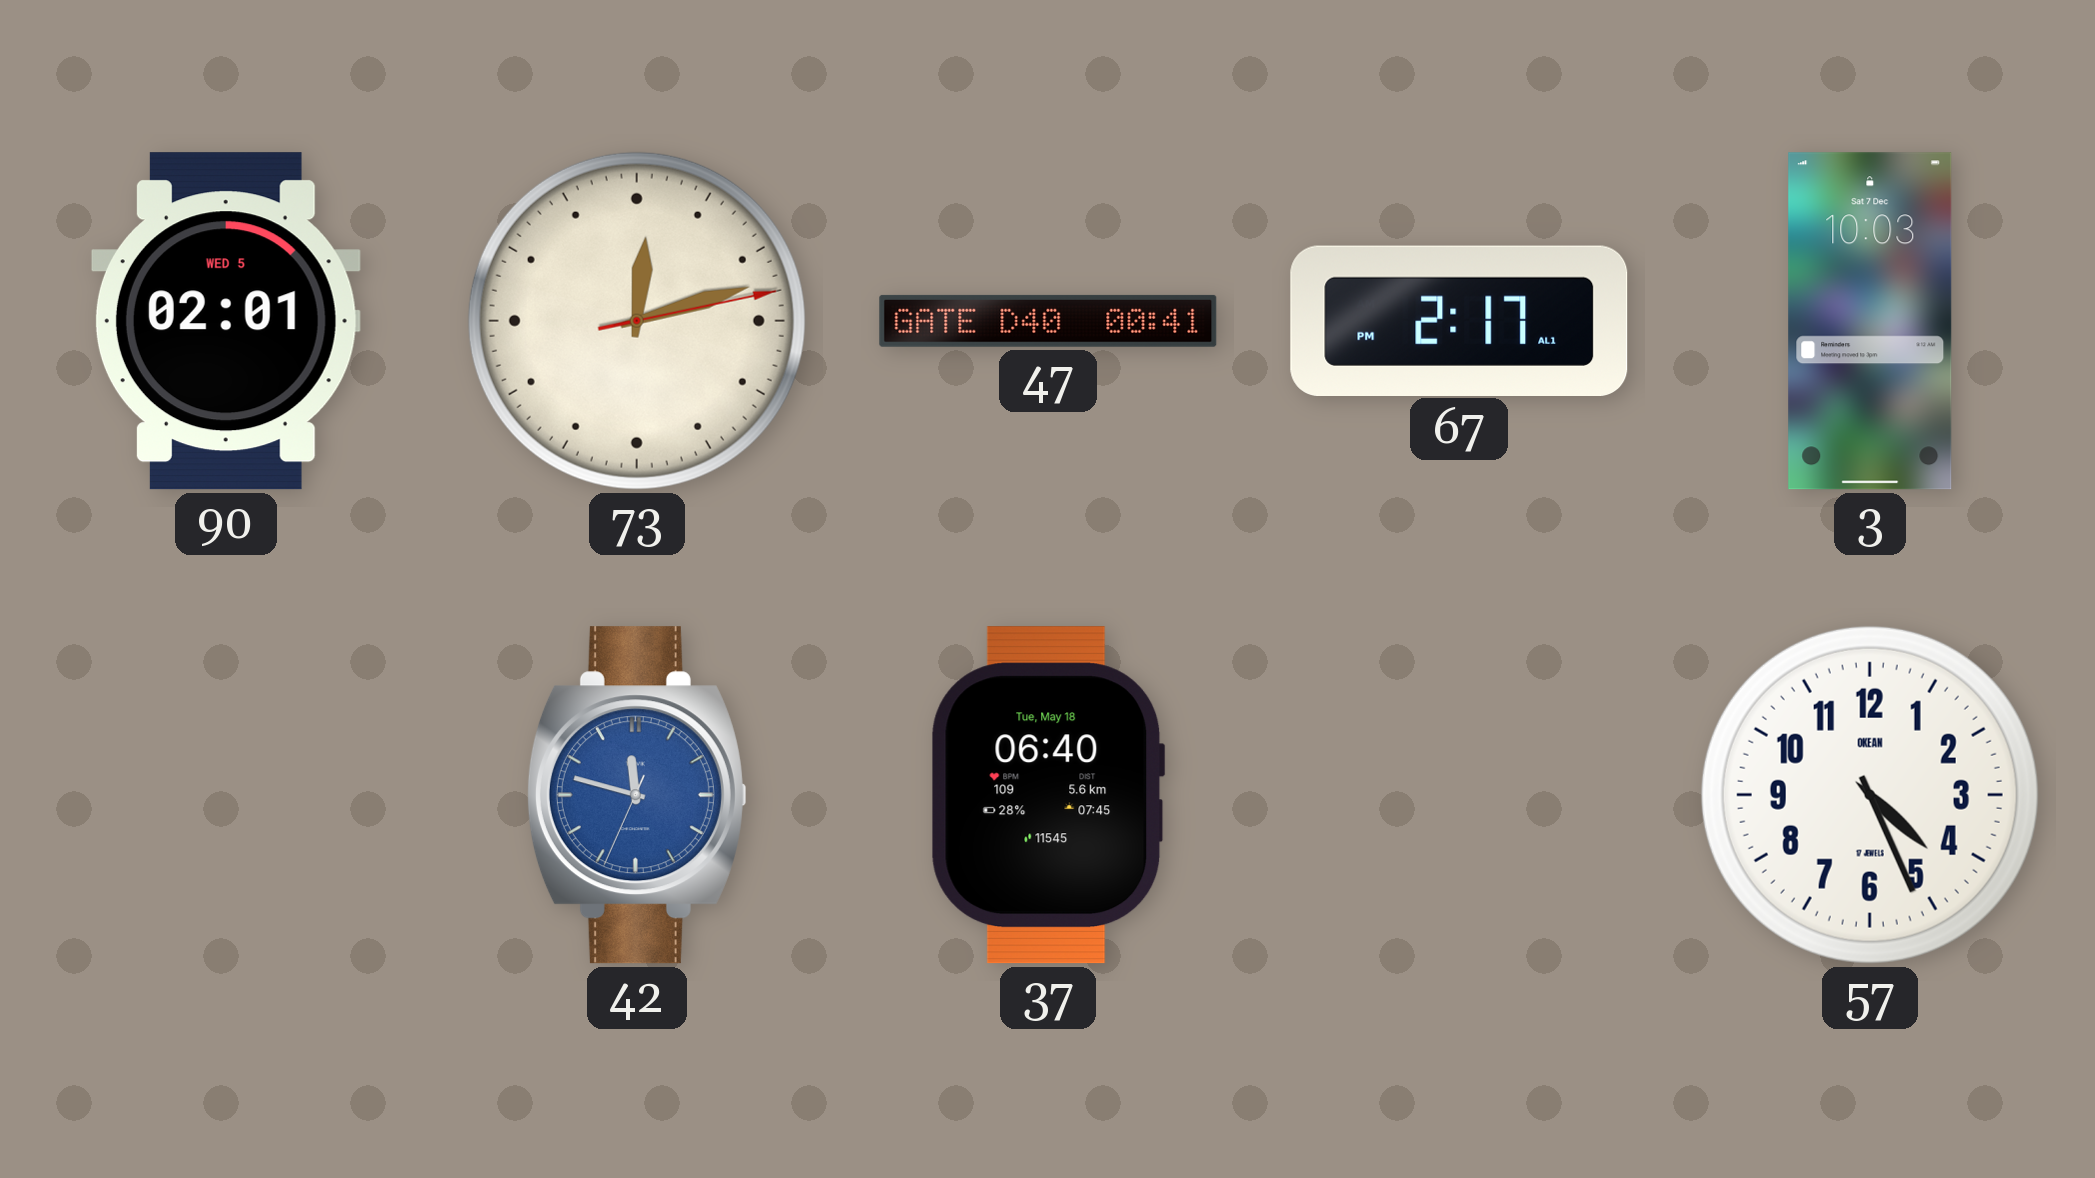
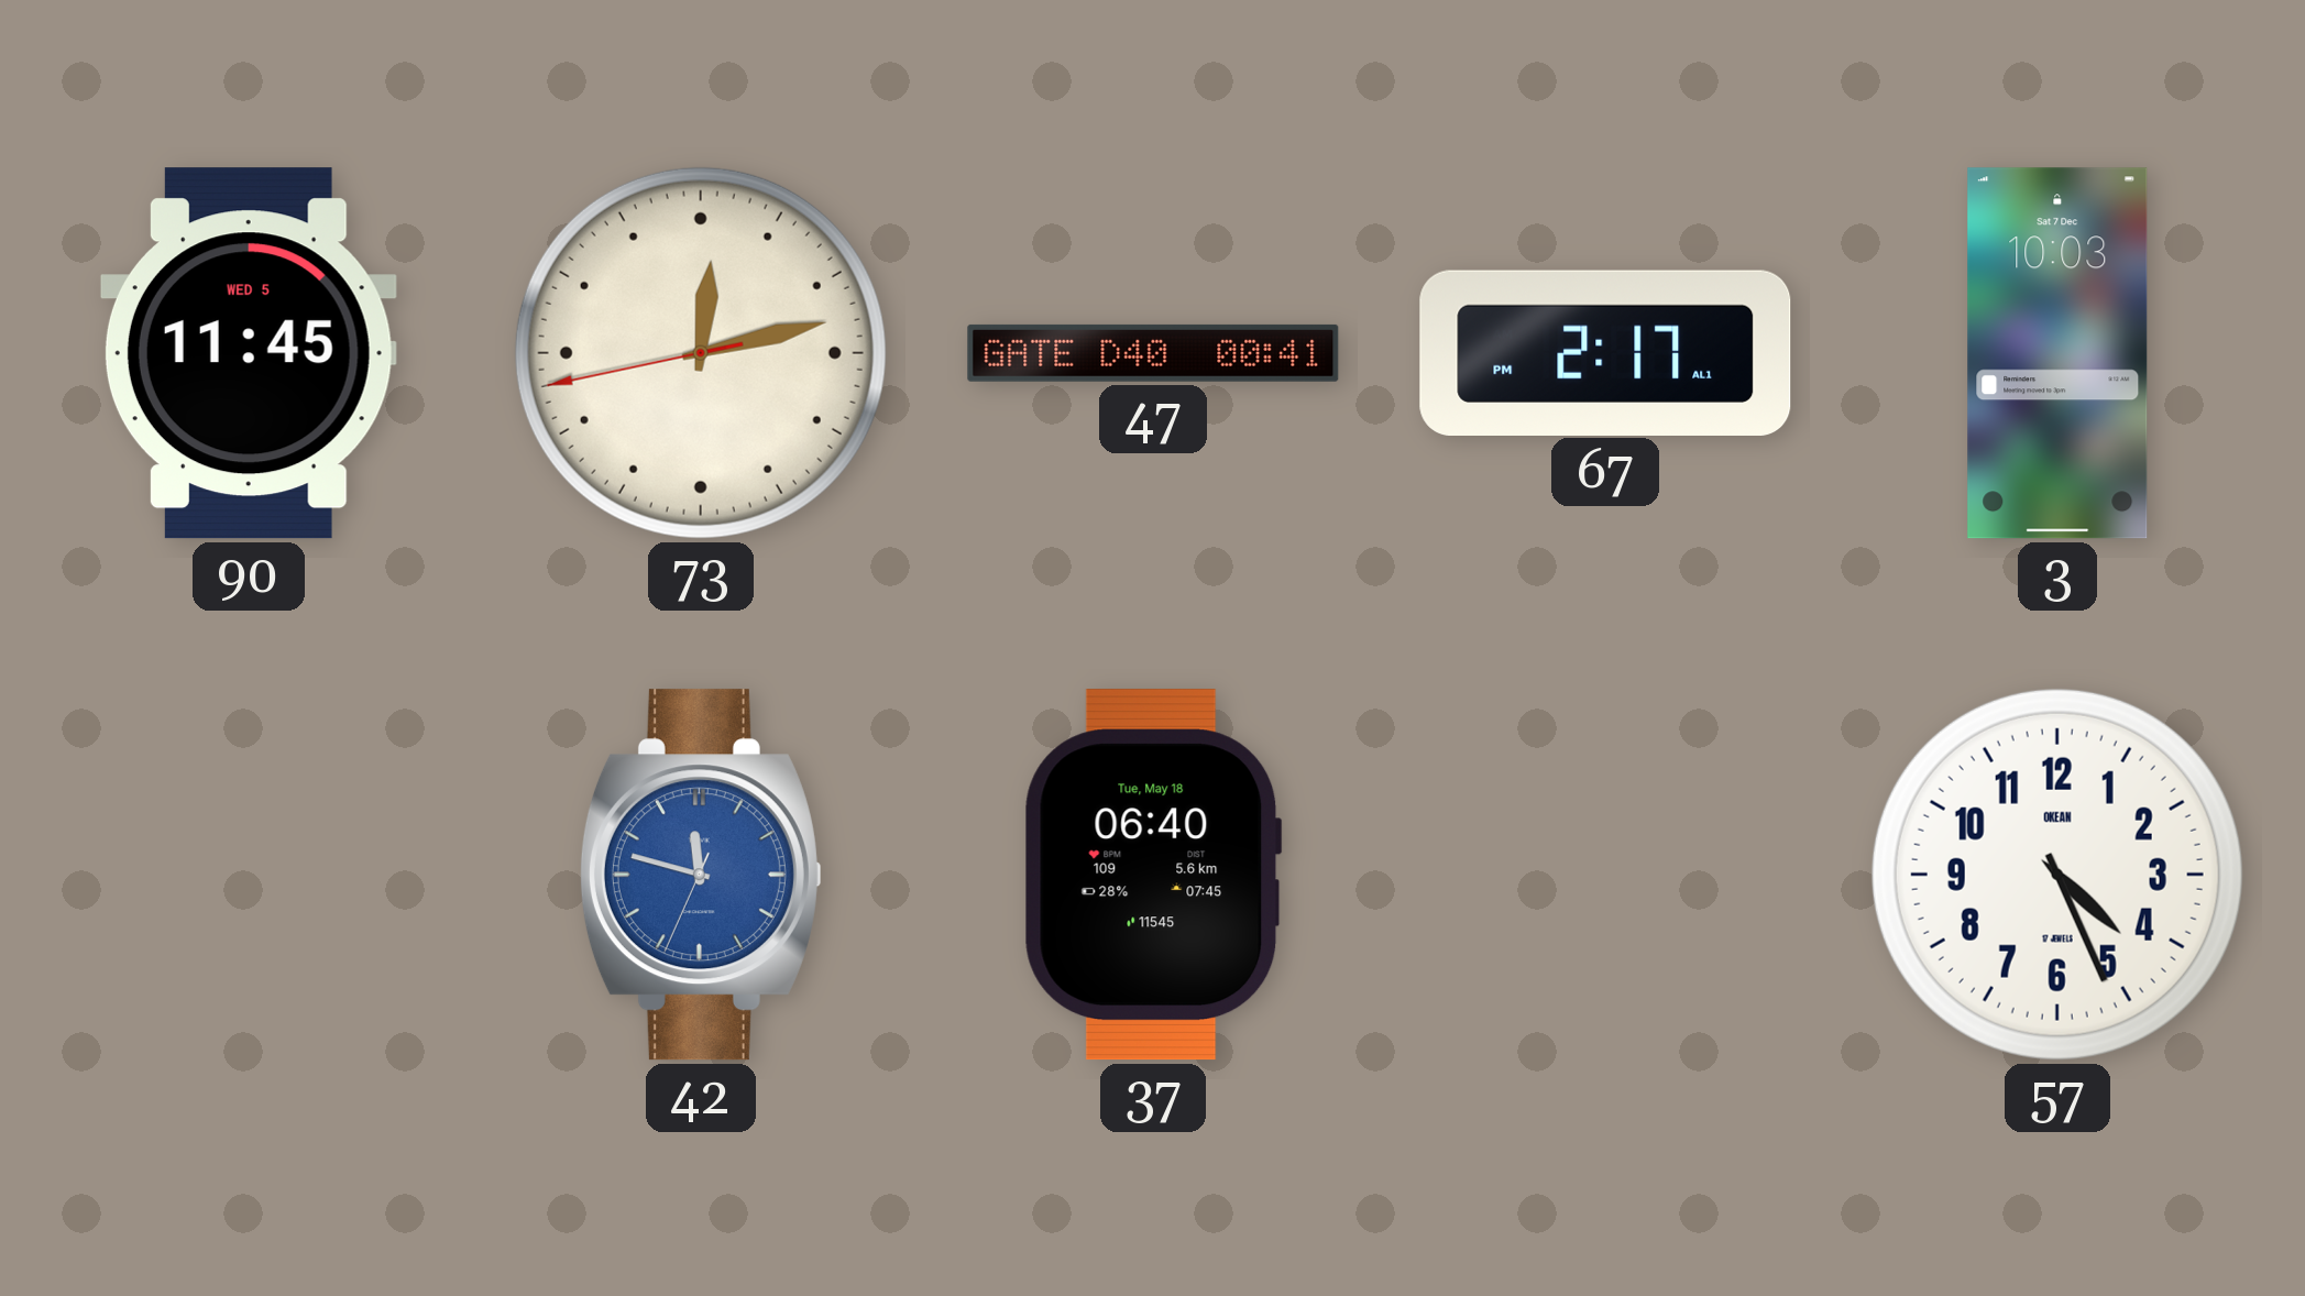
90: 02:01 -> 11:45
73: 12:12:13 -> 12:12:43
